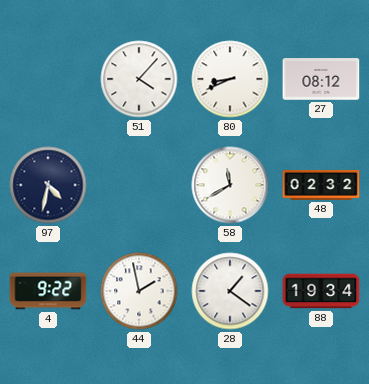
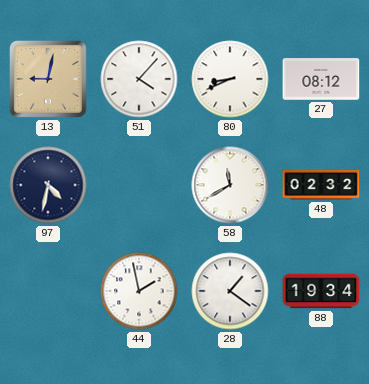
13: none -> 9:02
4: 9:22 -> none
